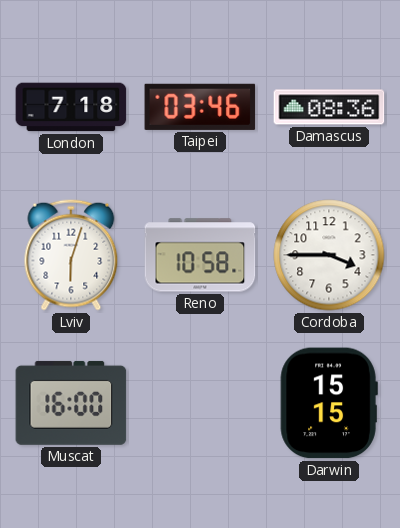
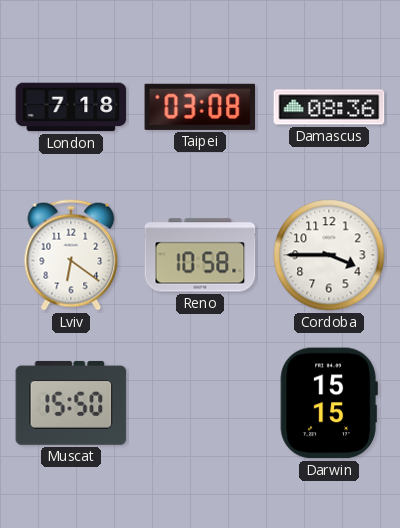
Taipei: 03:46 -> 03:08
Lviv: 6:03 -> 6:21
Muscat: 16:00 -> 15:50
